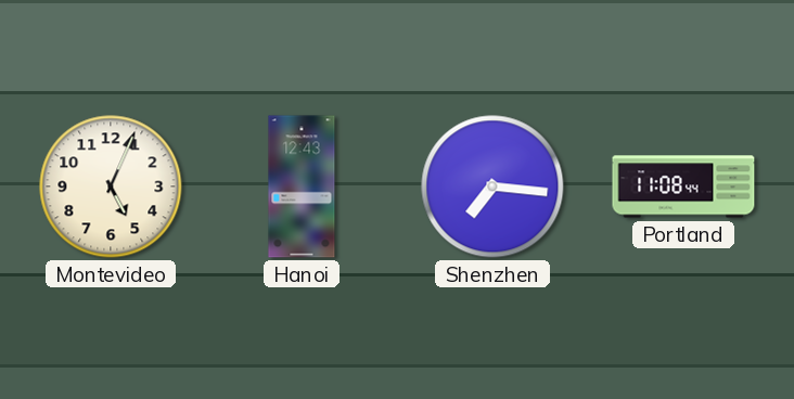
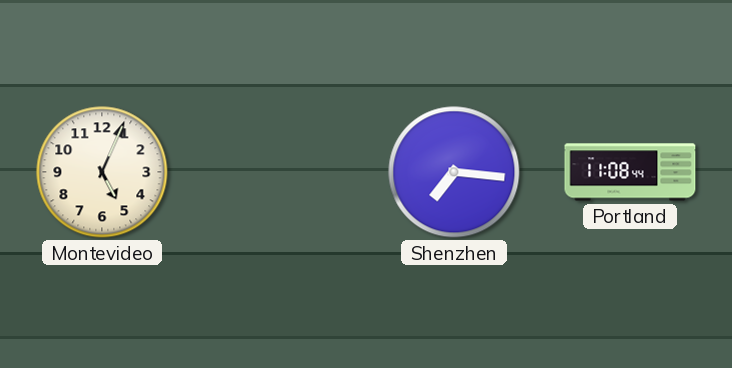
Hanoi: 12:43 -> none
